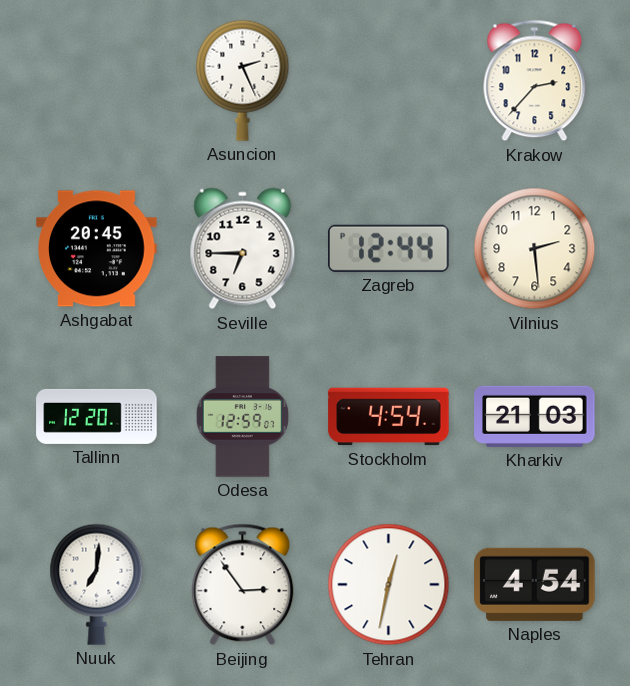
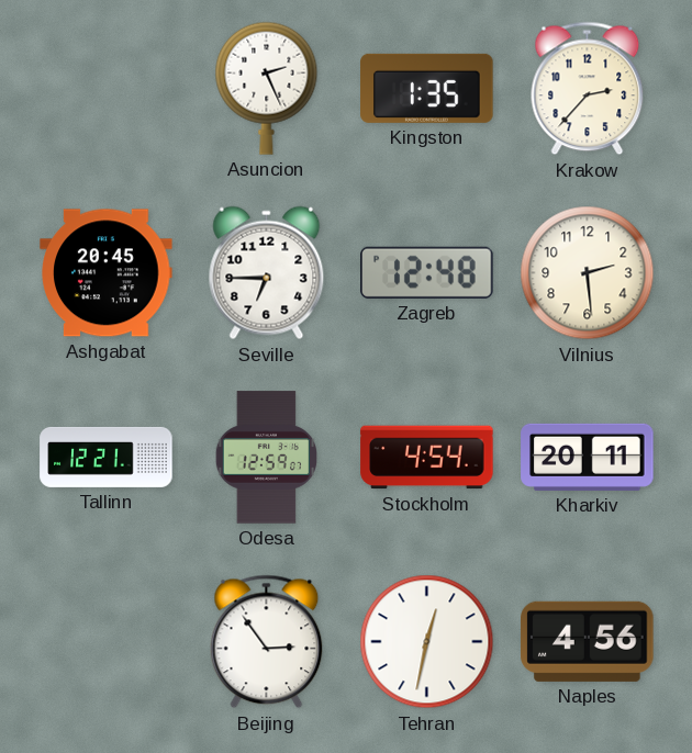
Kingston: none -> 1:35
Zagreb: 12:44 -> 12:48
Tallinn: 12:20 -> 12:21
Kharkiv: 21:03 -> 20:11
Nuuk: 7:01 -> none
Naples: 4:54 -> 4:56
